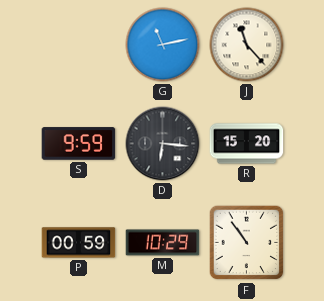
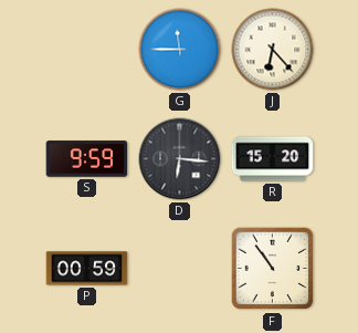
G: 11:13 -> 11:45
J: 11:23 -> 6:23
M: 10:29 -> none
